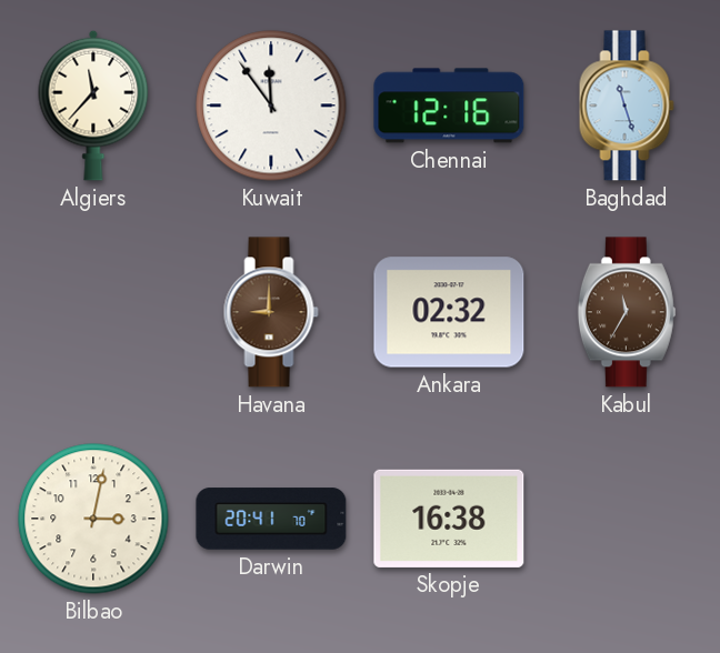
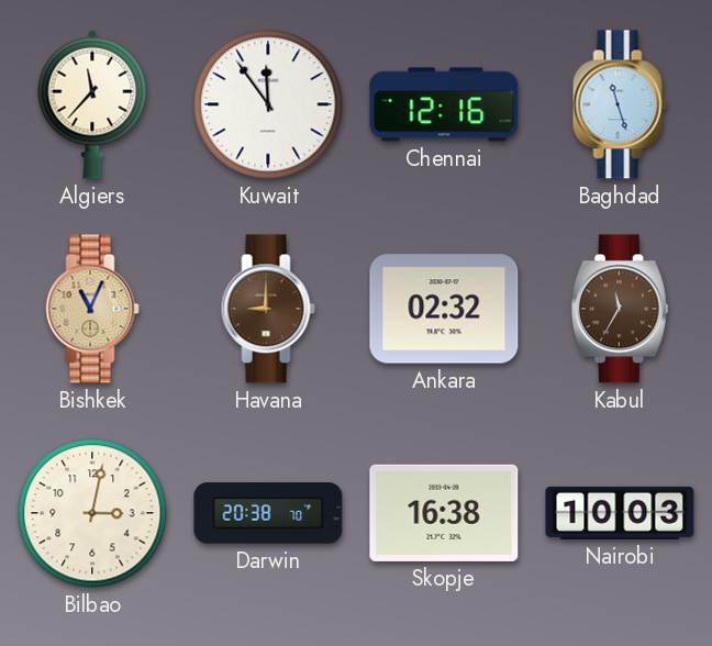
Bishkek: none -> 11:04
Darwin: 20:41 -> 20:38
Nairobi: none -> 10:03
